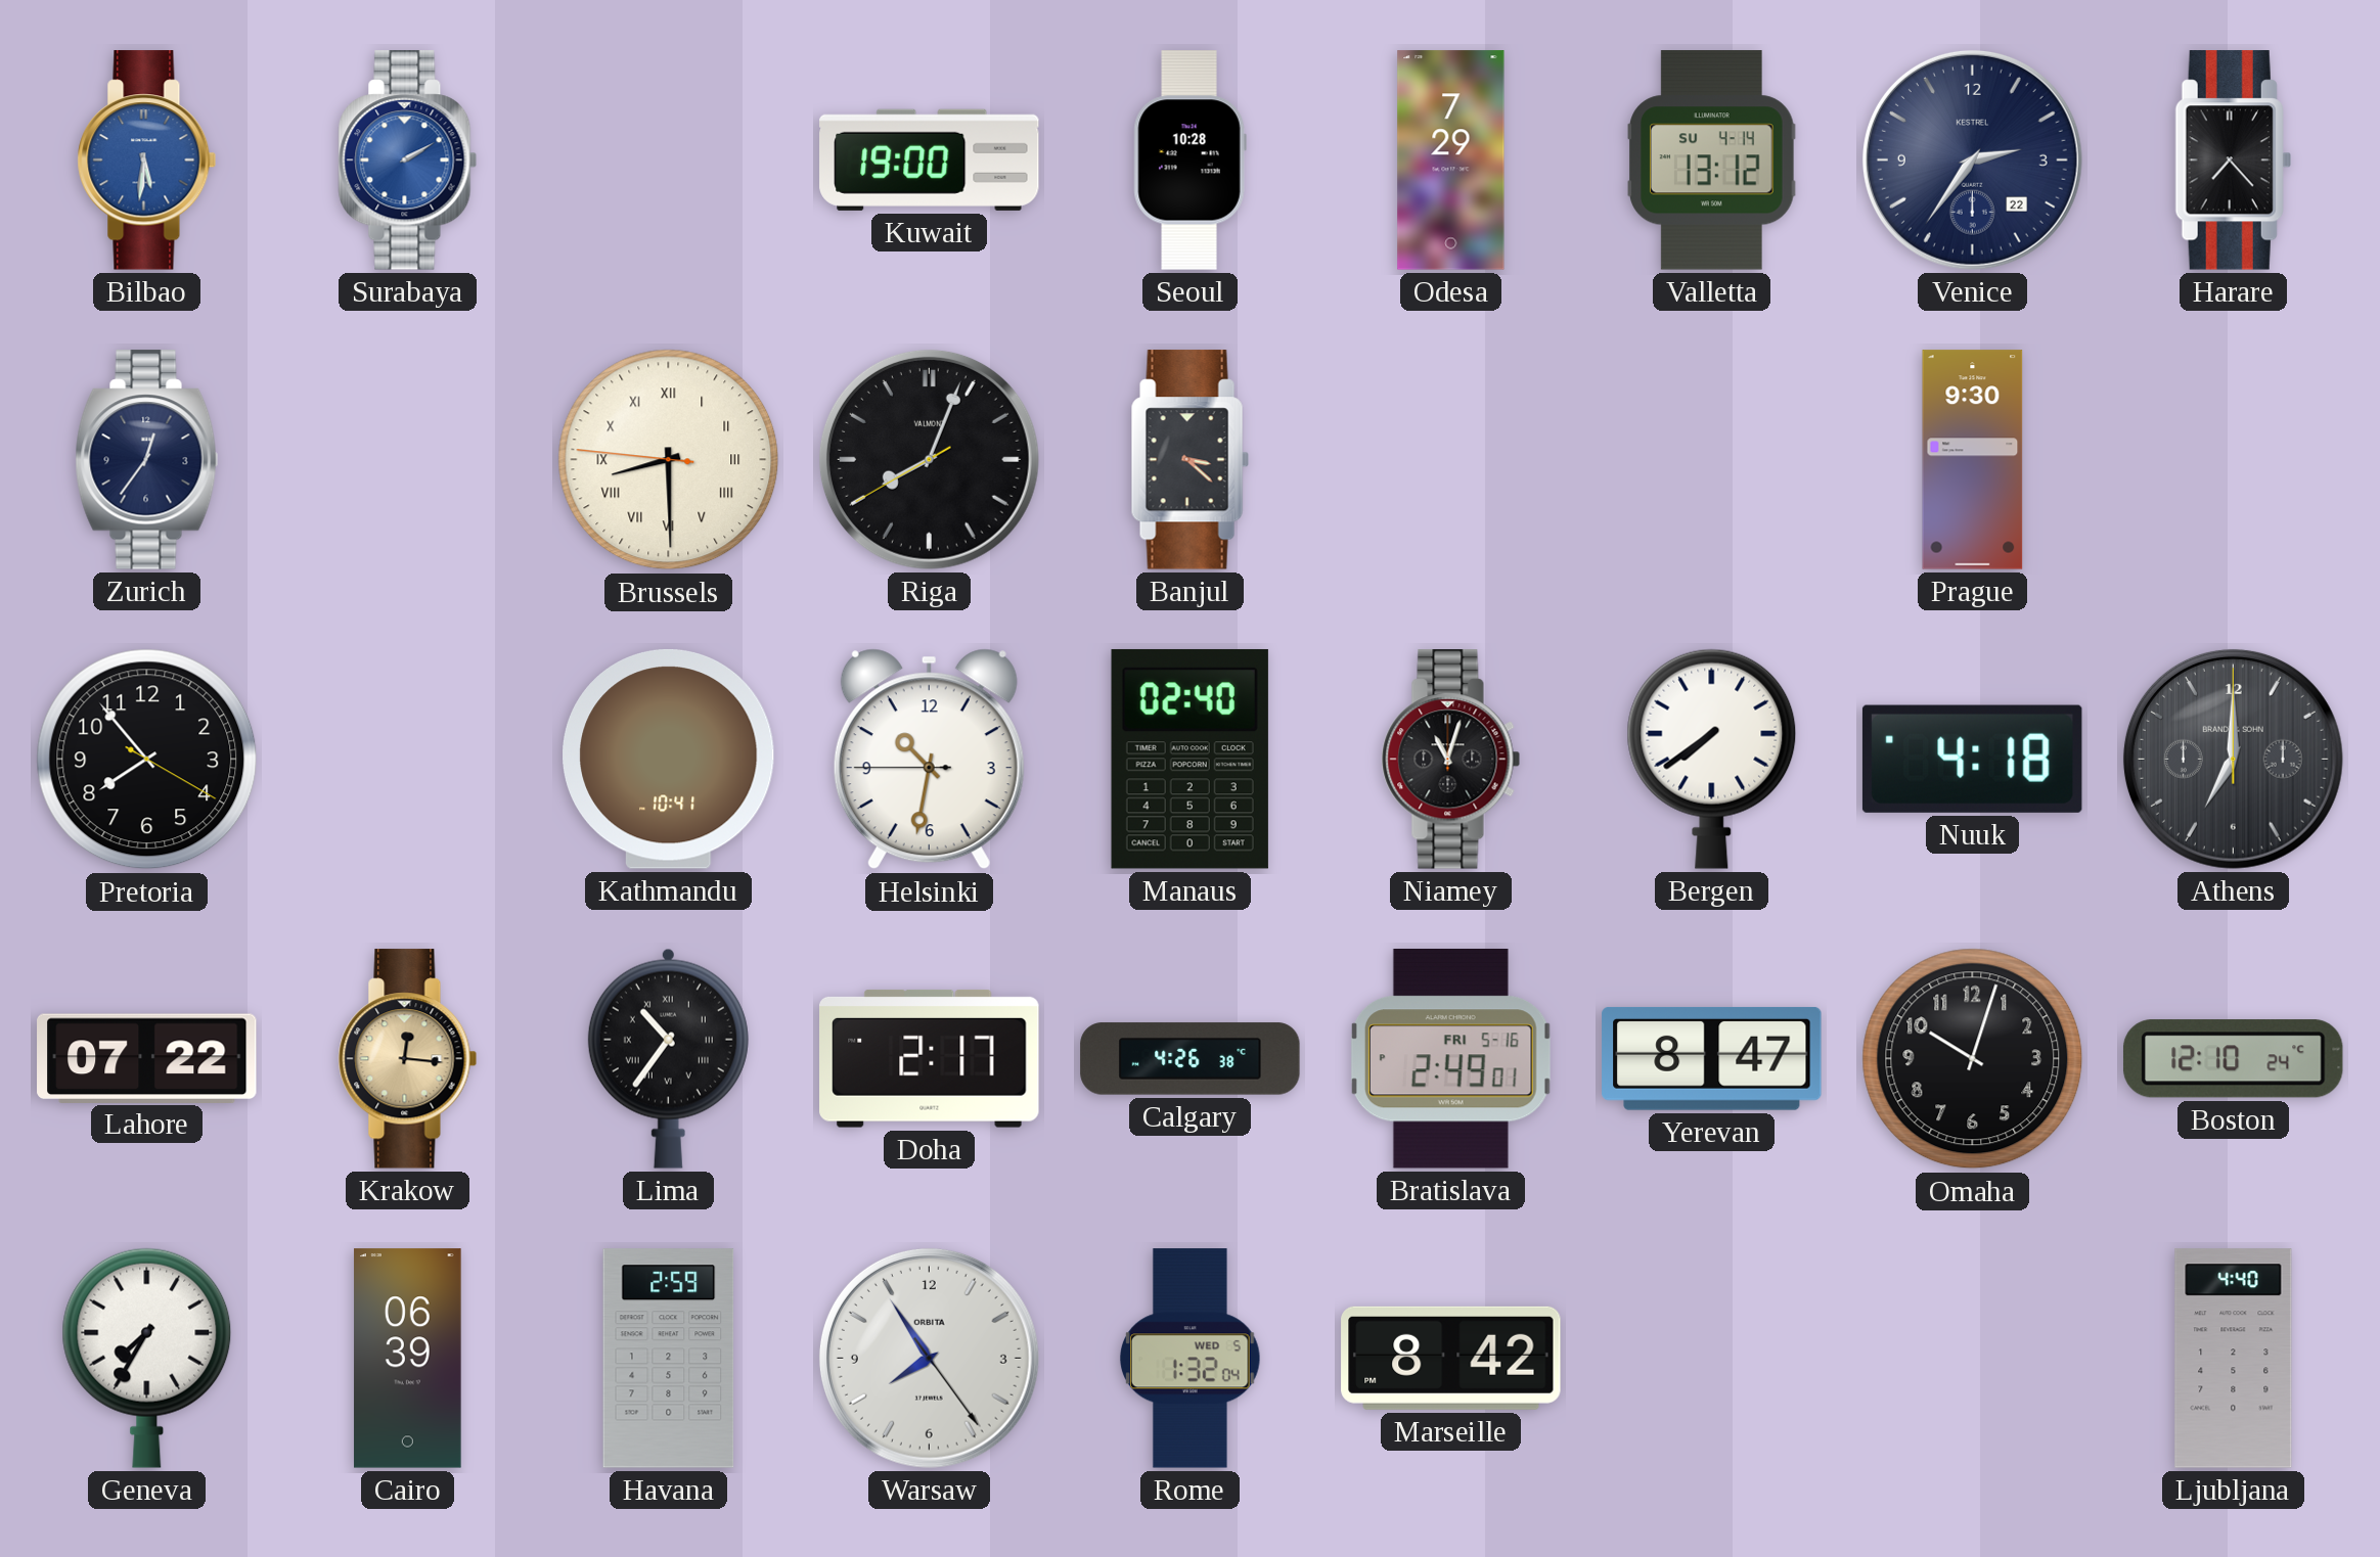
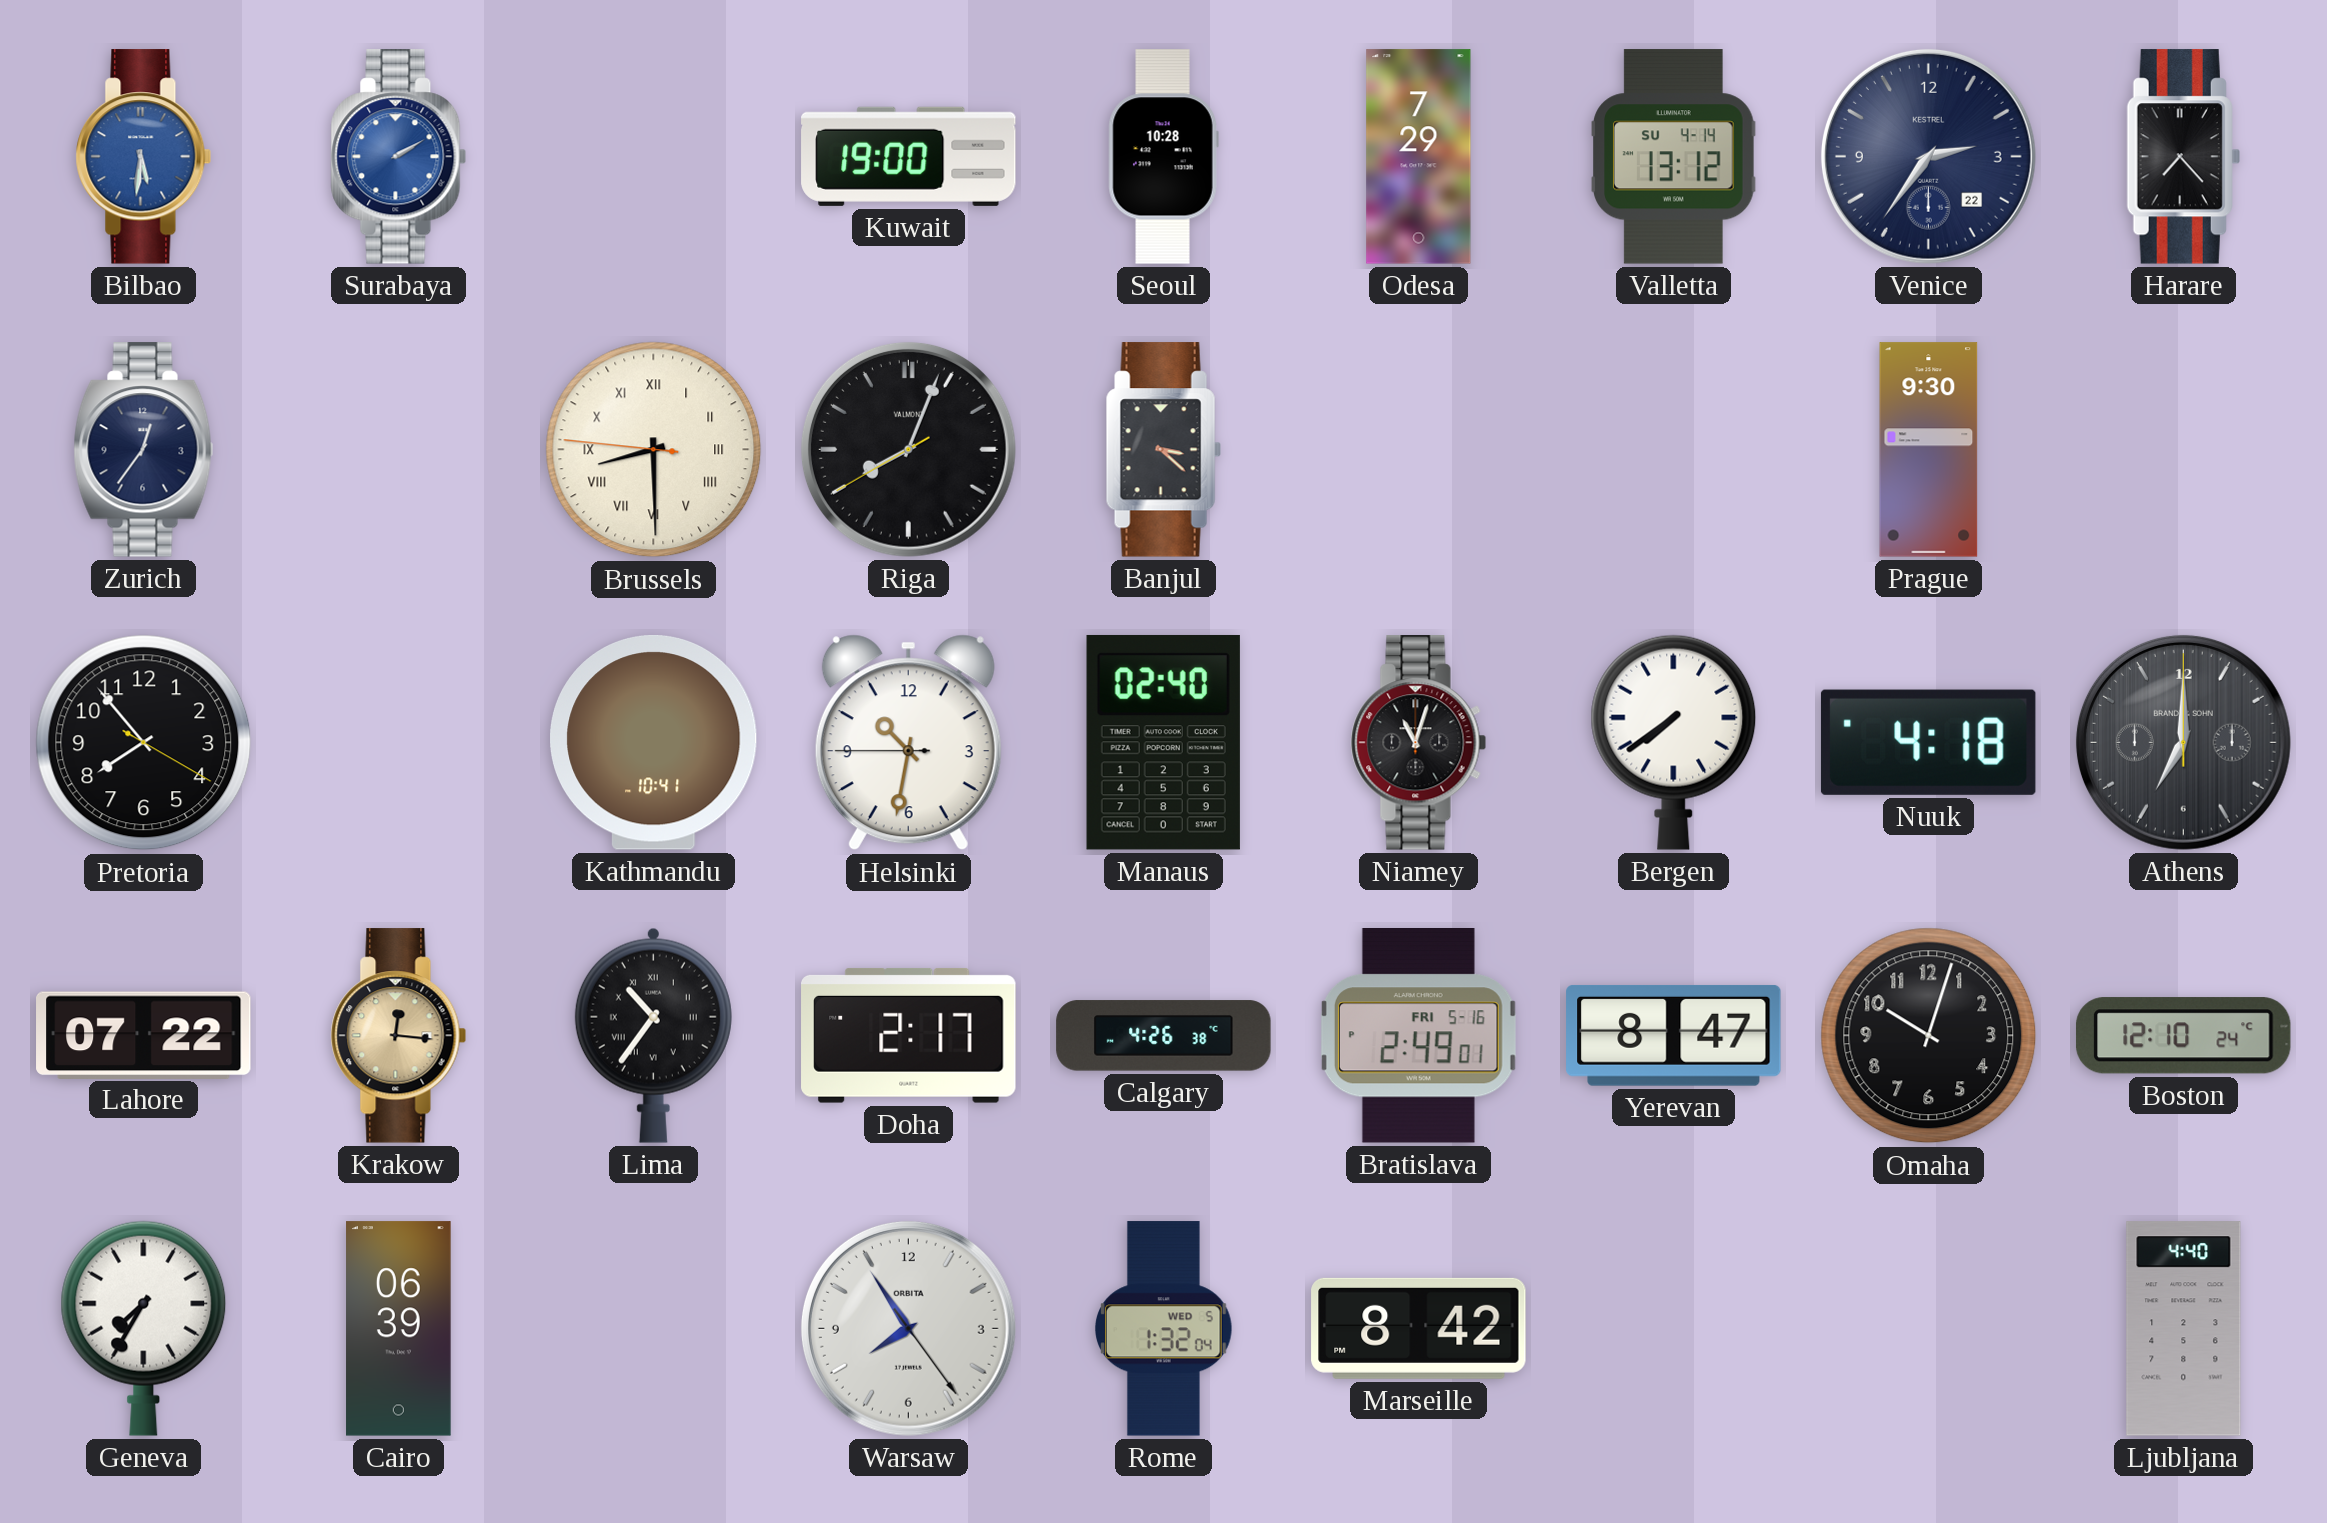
Havana: 2:59 -> none
